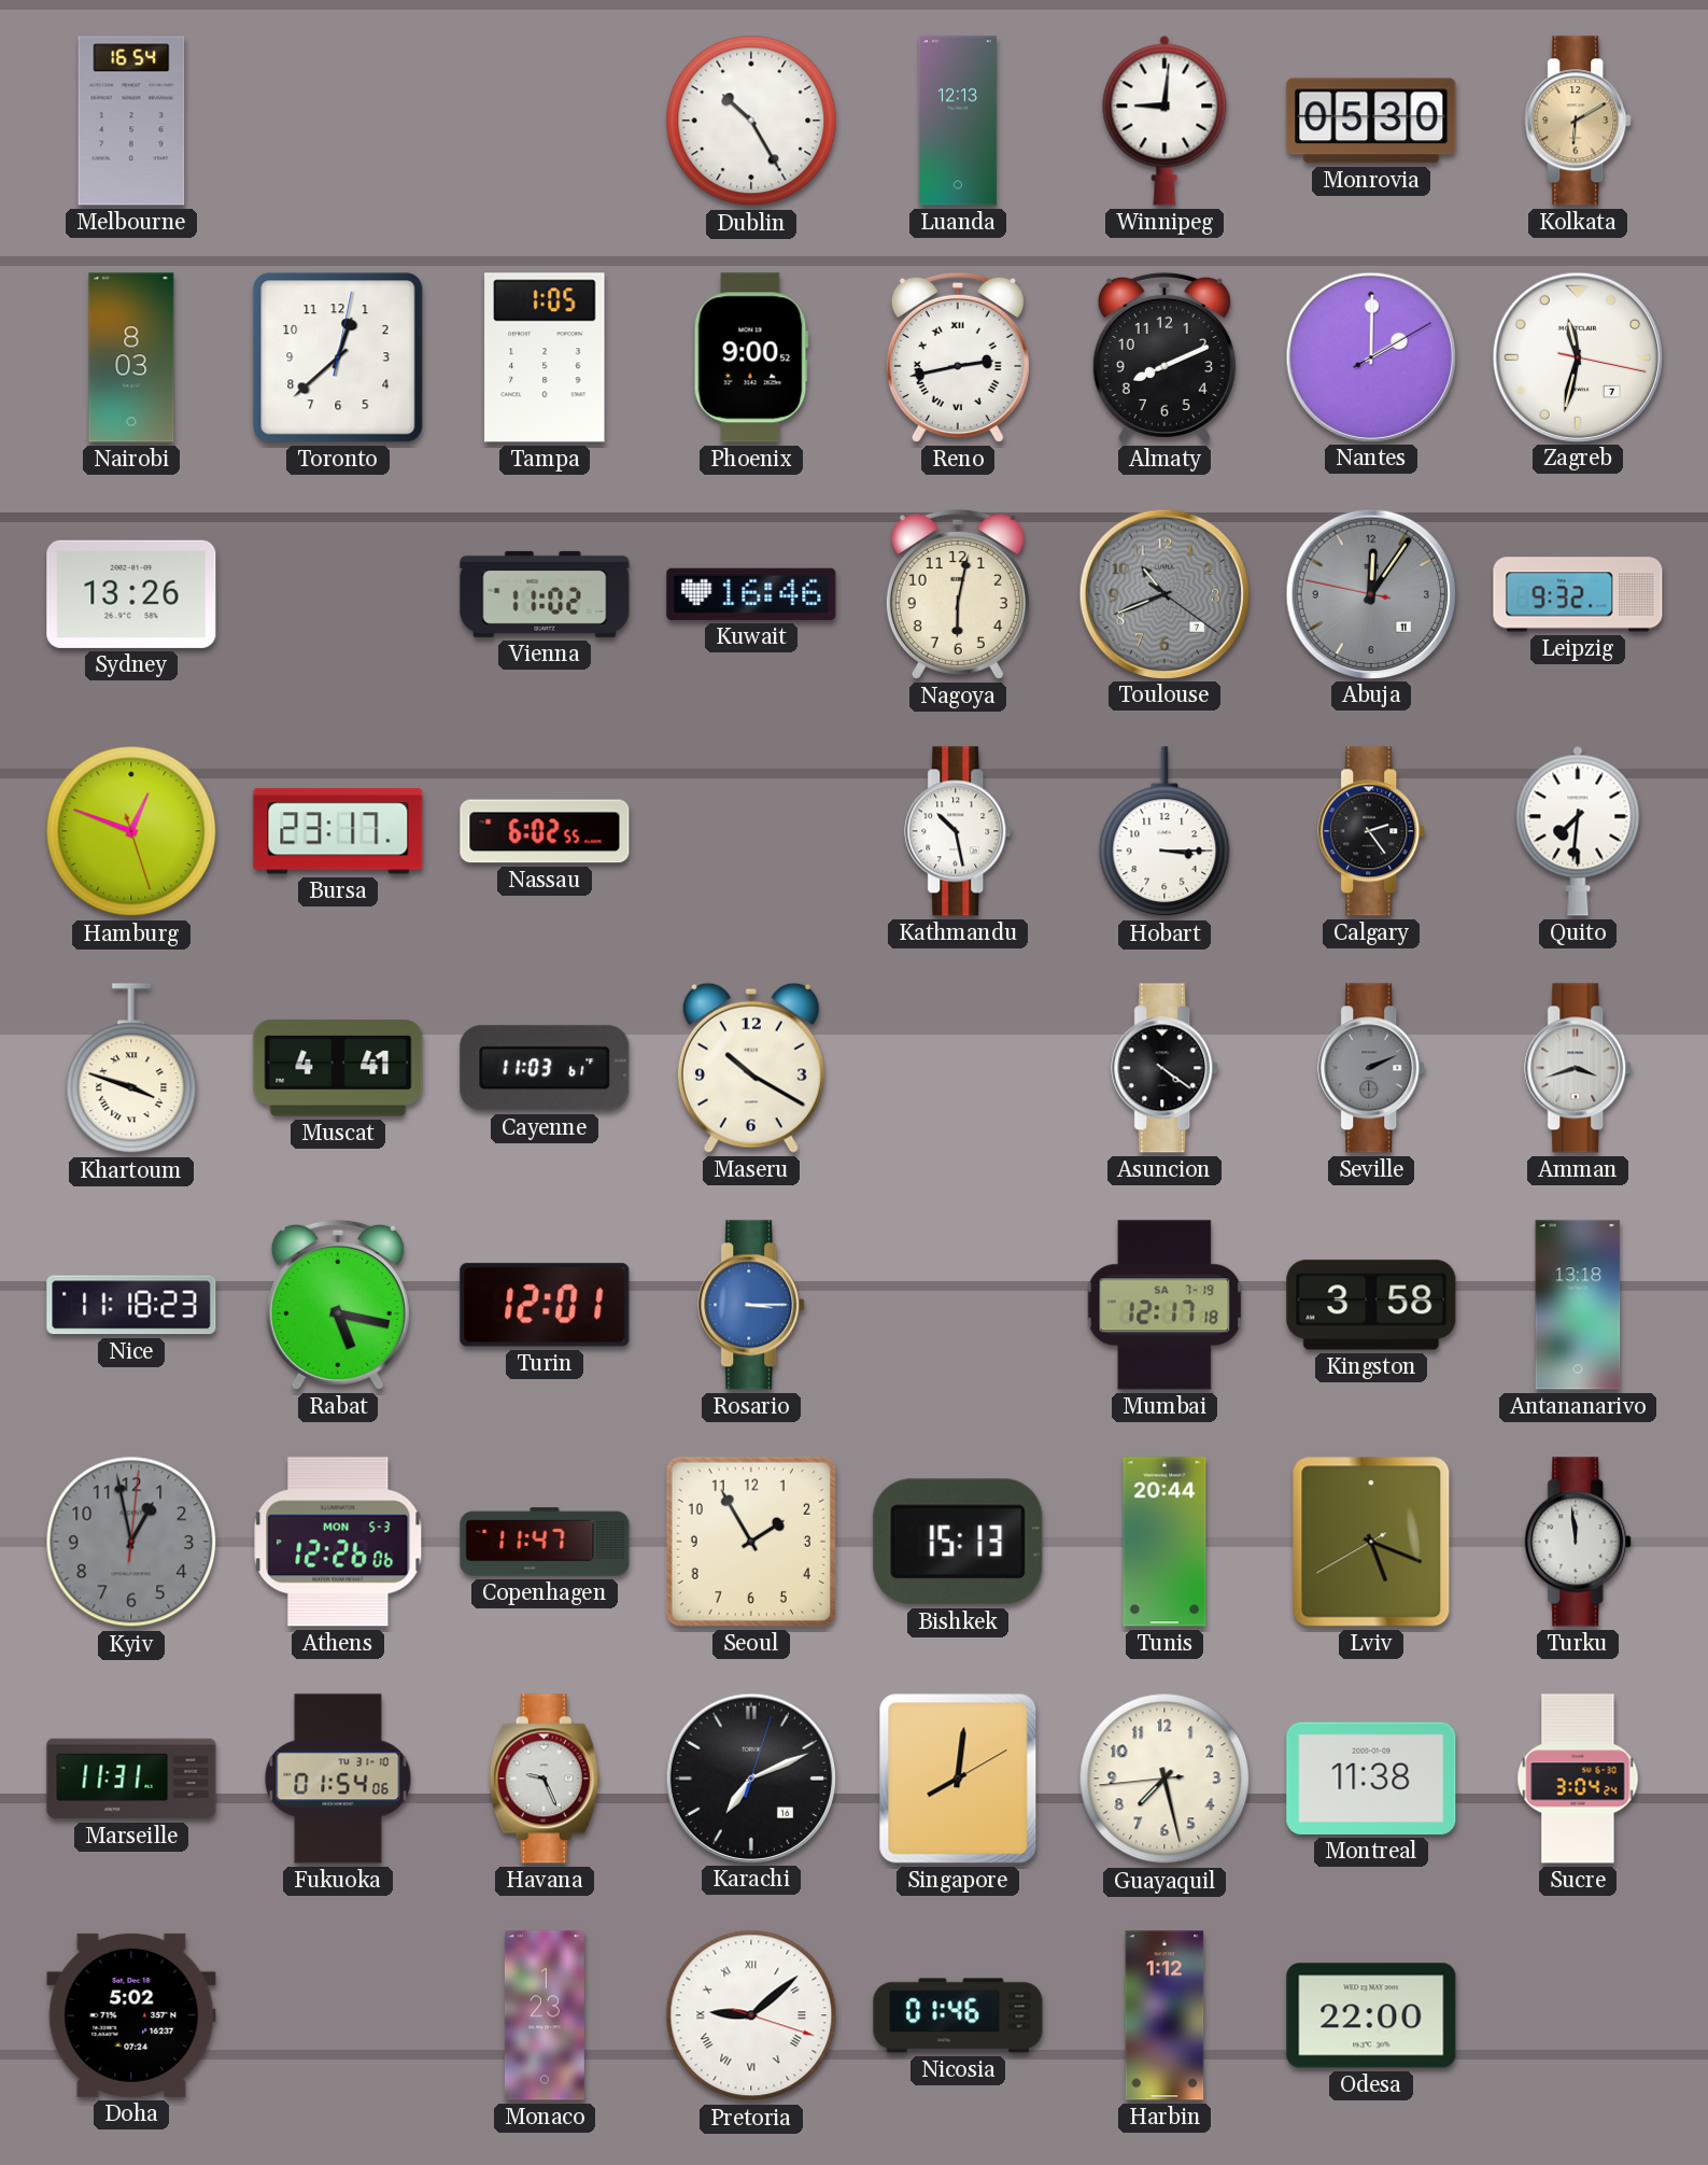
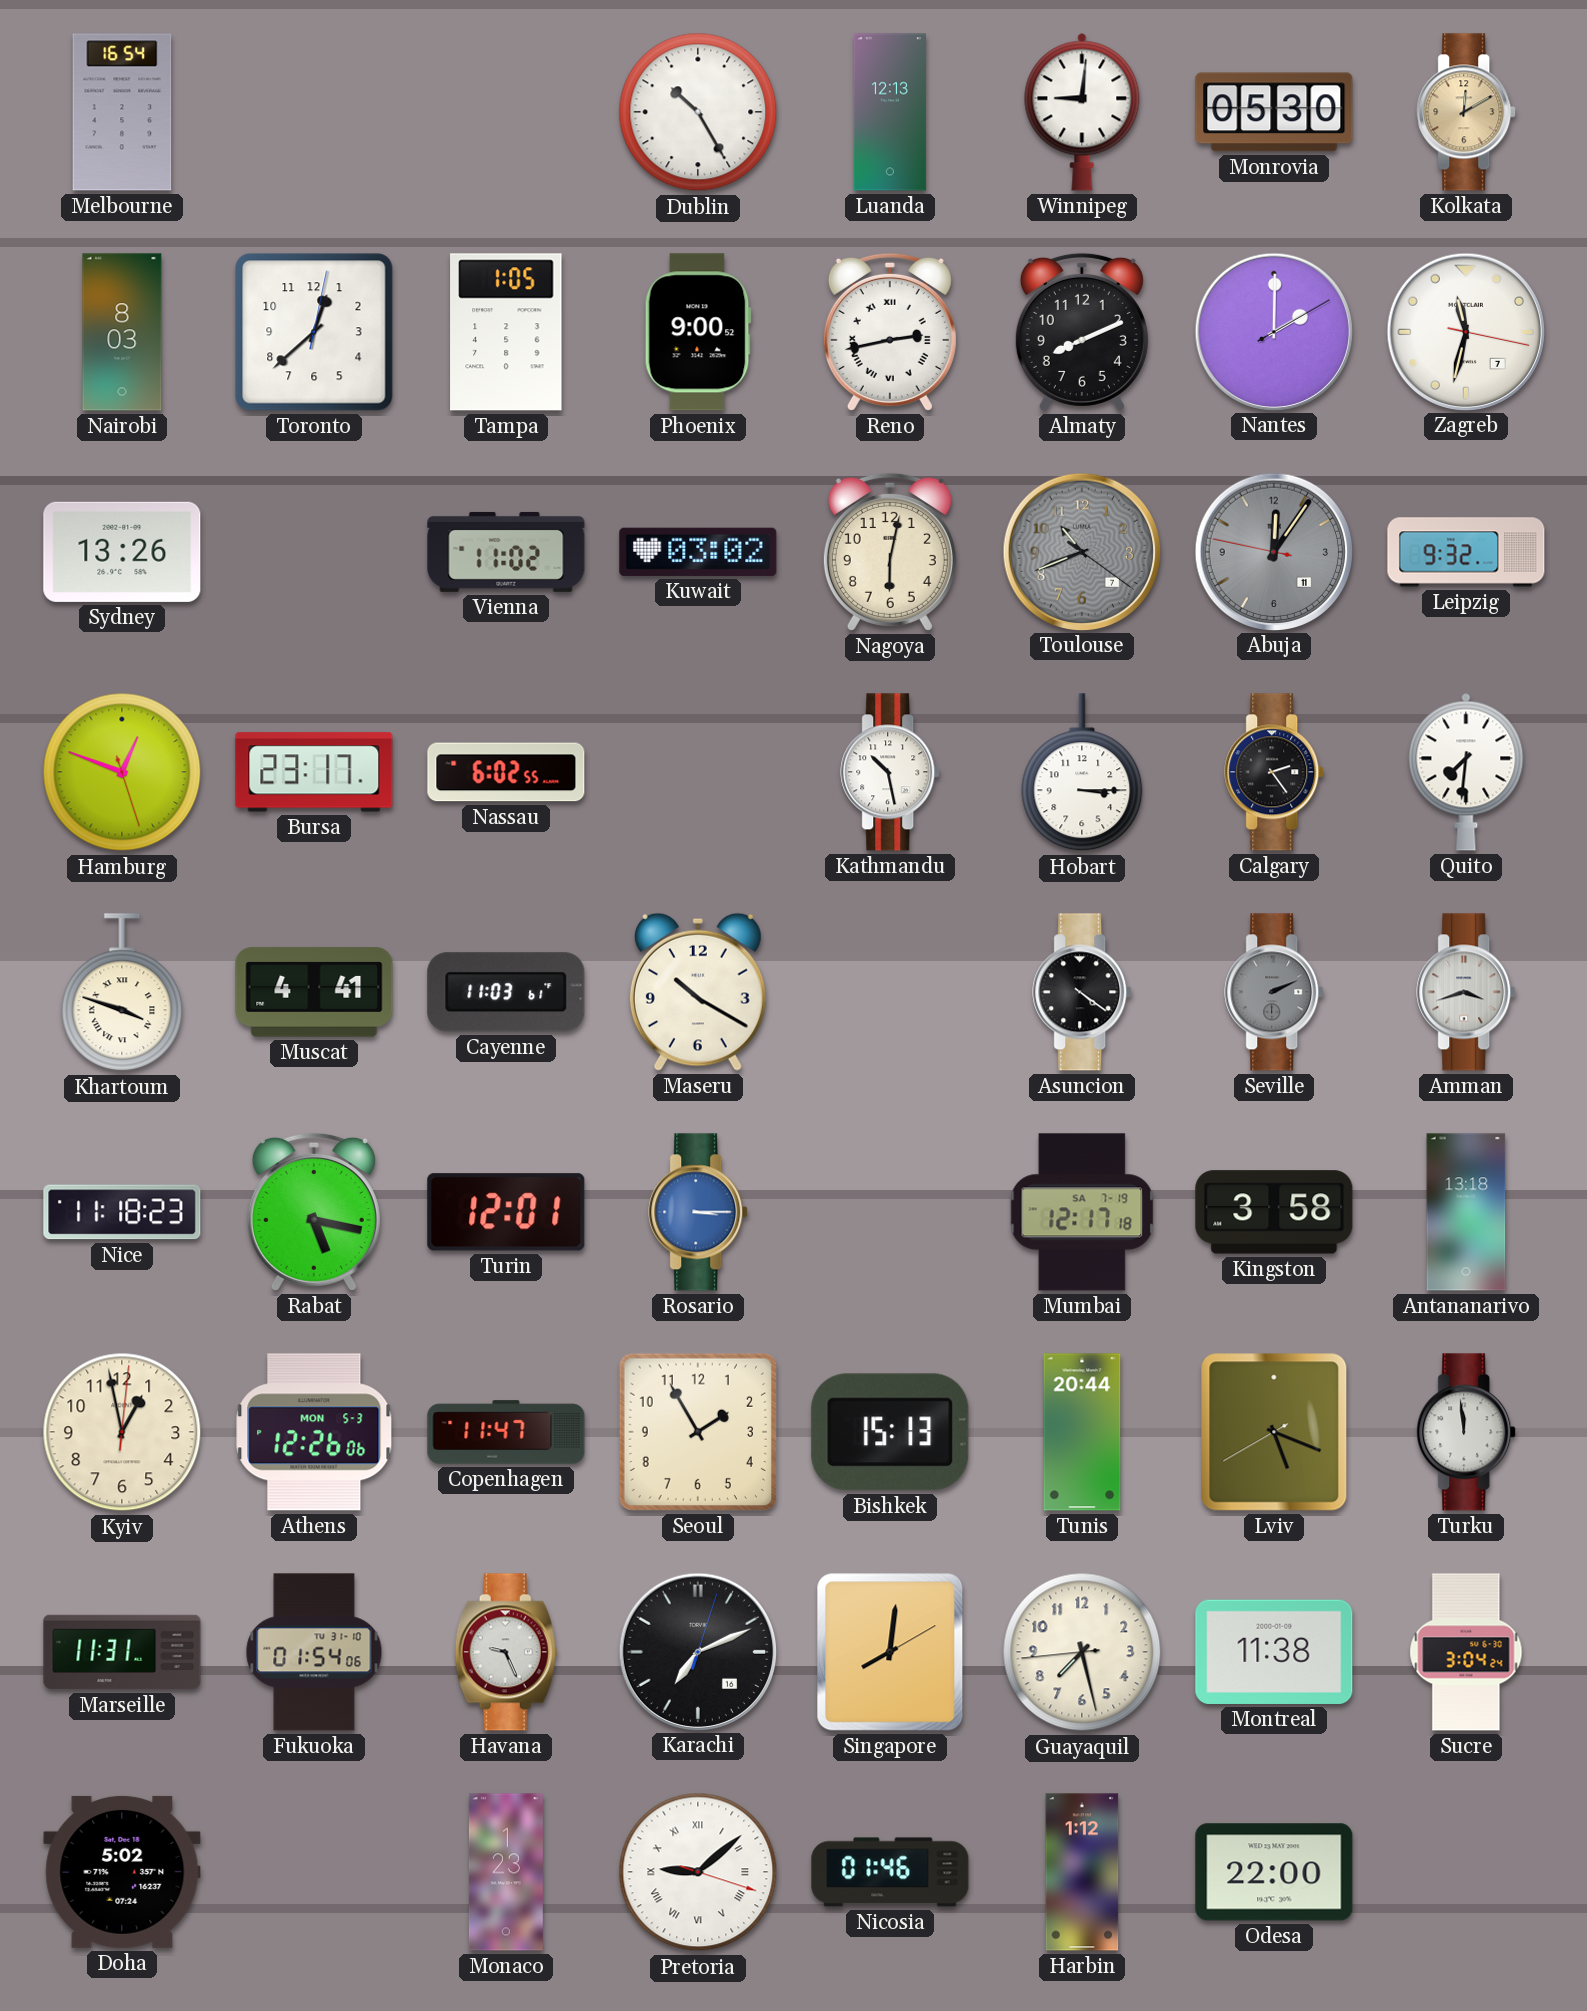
Kolkata: 6:10 -> 12:10
Kuwait: 16:46 -> 03:02
Kyiv dial: grey -> cream
